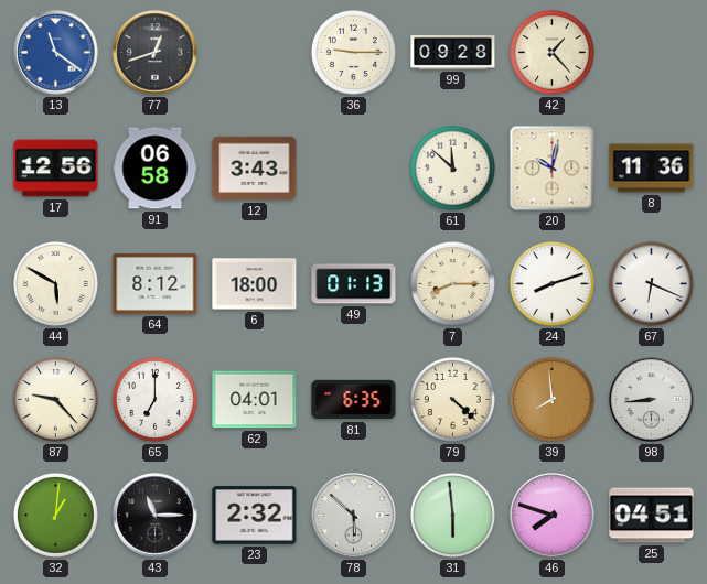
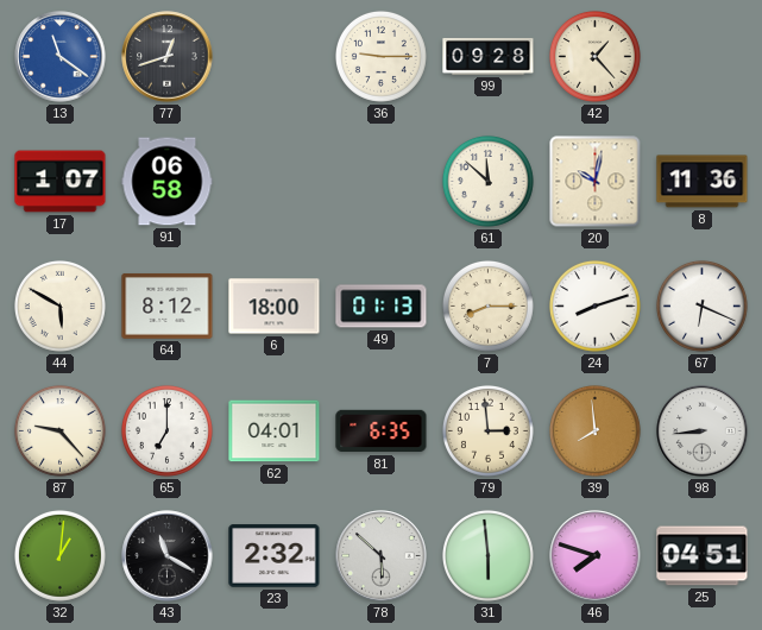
17: 12:56 -> 1:07
12: 3:43 -> none
79: 4:22 -> 2:59
43: 11:15 -> 11:20
